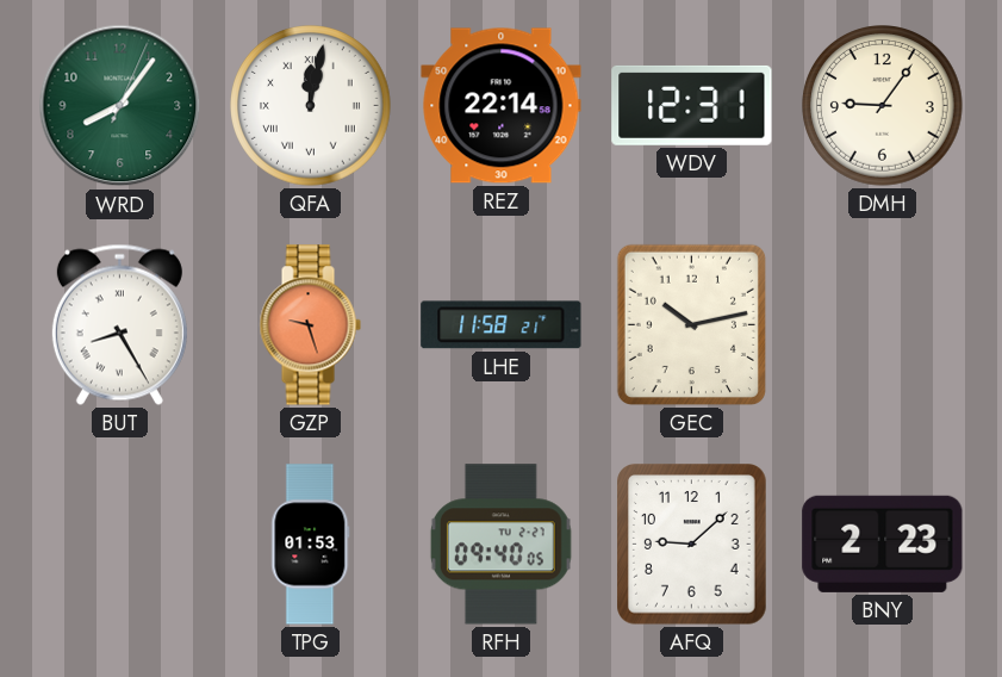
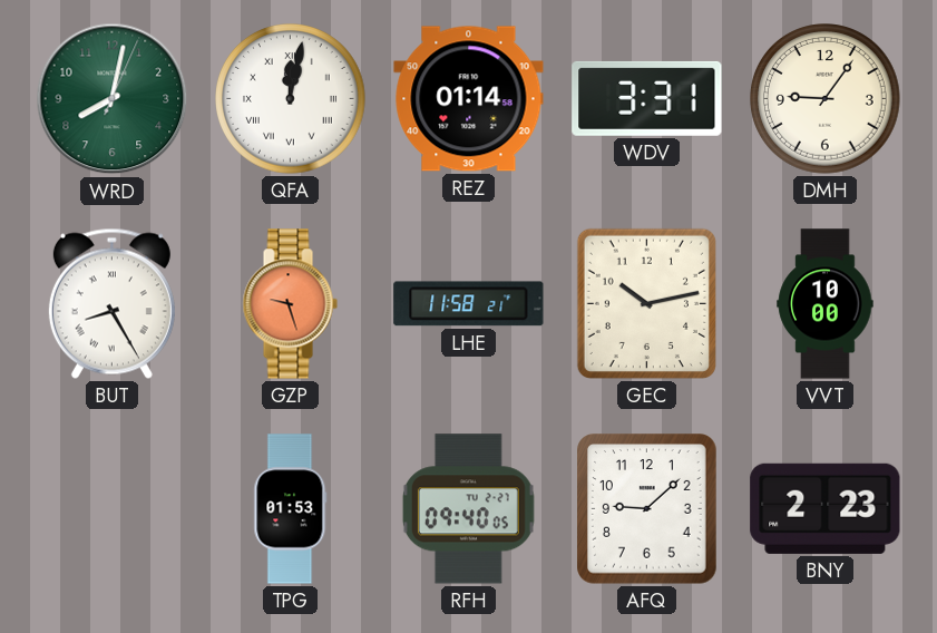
WRD: 8:06 -> 8:02
REZ: 22:14 -> 01:14
WDV: 12:31 -> 3:31
VVT: none -> 10:00
